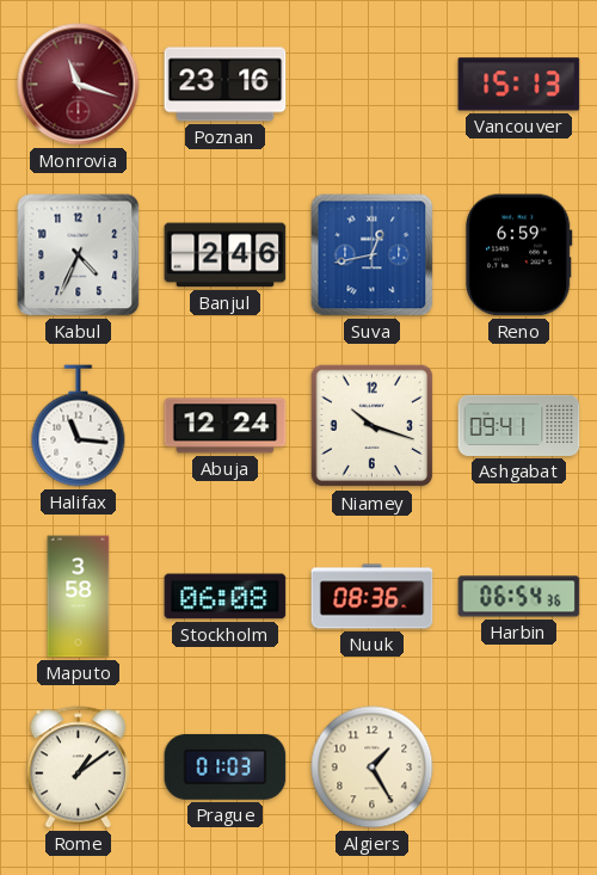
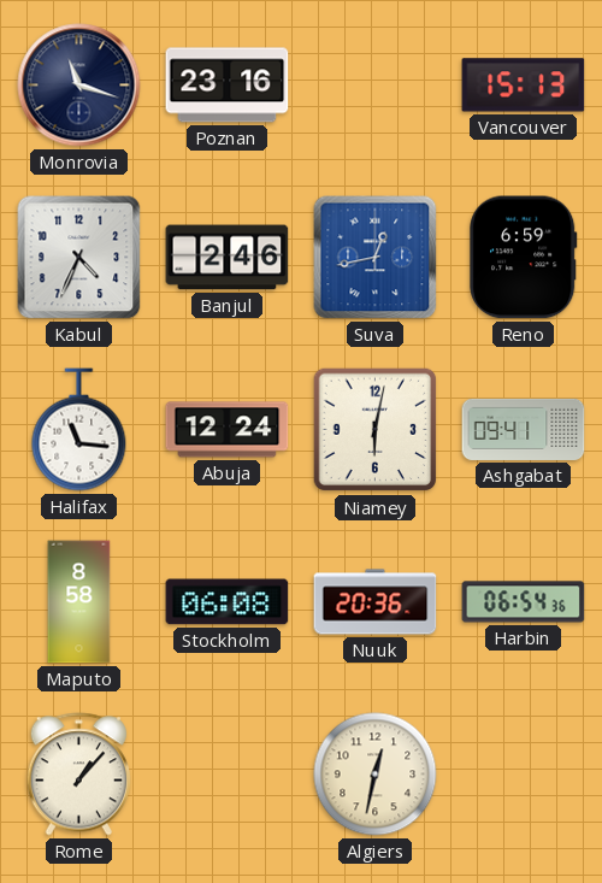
Monrovia dial: burgundy -> navy
Niamey: 10:18 -> 6:02
Maputo: 3:58 -> 8:58
Nuuk: 08:36 -> 20:36
Rome: 1:09 -> 1:07
Prague: 01:03 -> none
Algiers: 1:25 -> 12:32
